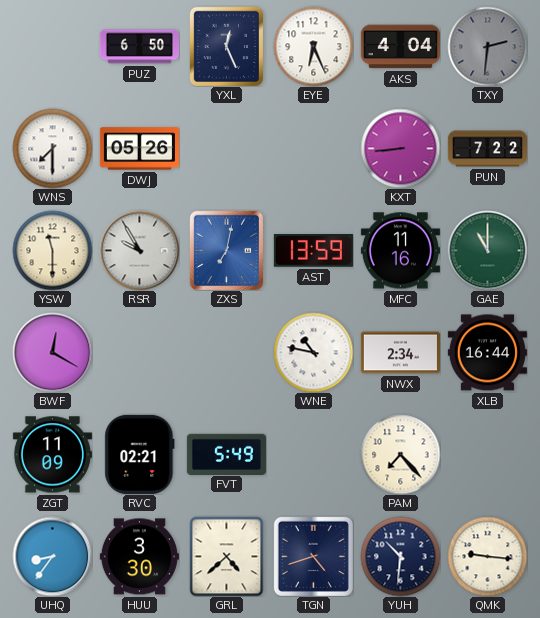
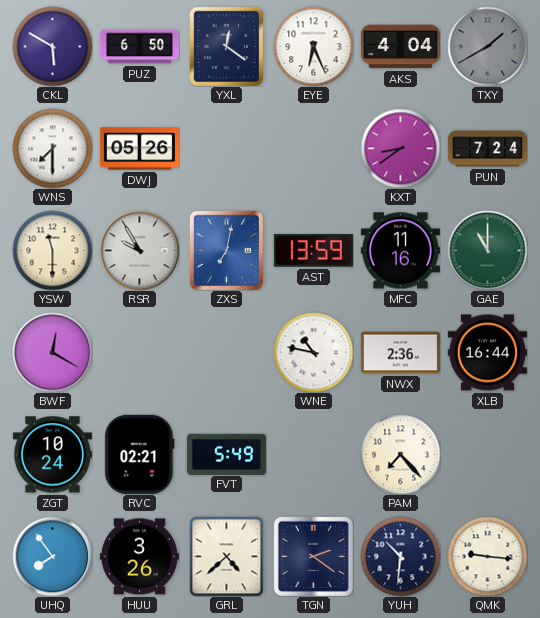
CKL: none -> 5:50
YXL: 12:26 -> 12:21
TXY: 2:31 -> 1:40
KXT: 8:44 -> 8:39
PUN: 7:22 -> 7:24
NWX: 2:34 -> 2:36
ZGT: 11:09 -> 10:24
UHQ: 8:36 -> 7:54
HUU: 3:30 -> 3:26
TGN: 4:42 -> 2:21
